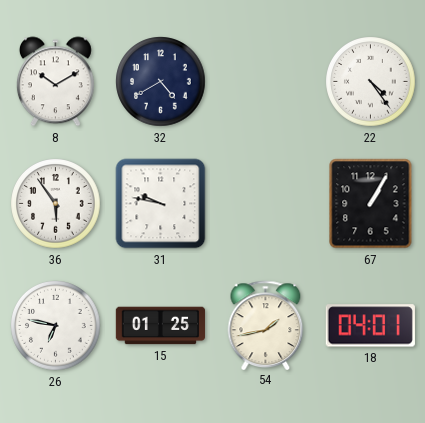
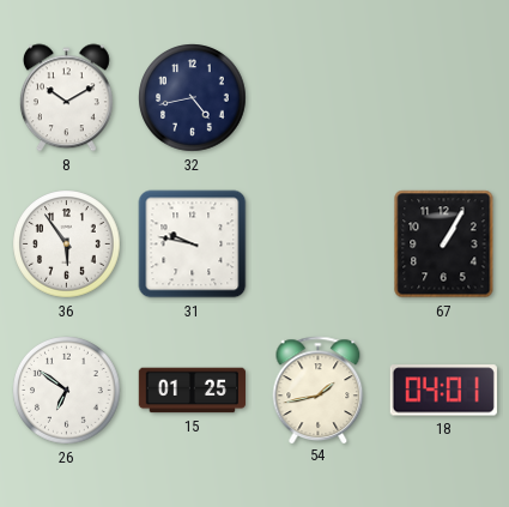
32: 4:40 -> 4:43
22: 4:24 -> none
26: 6:47 -> 6:51
